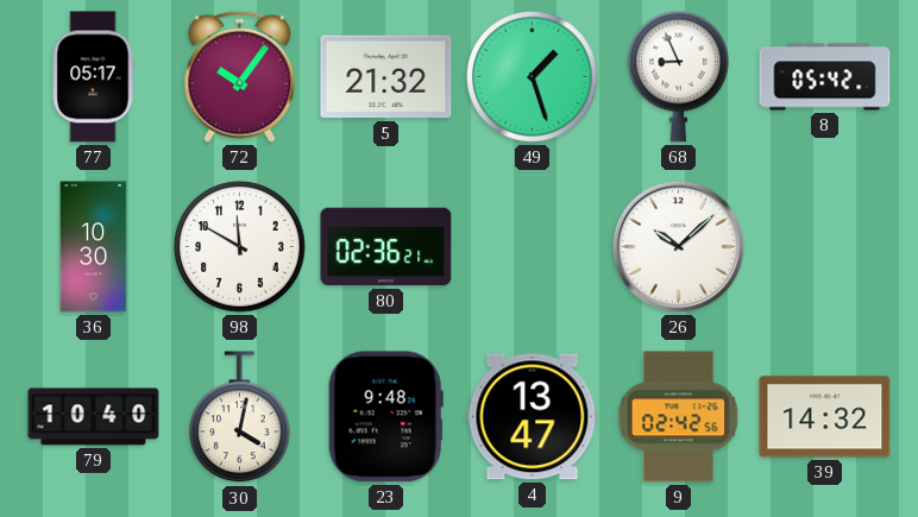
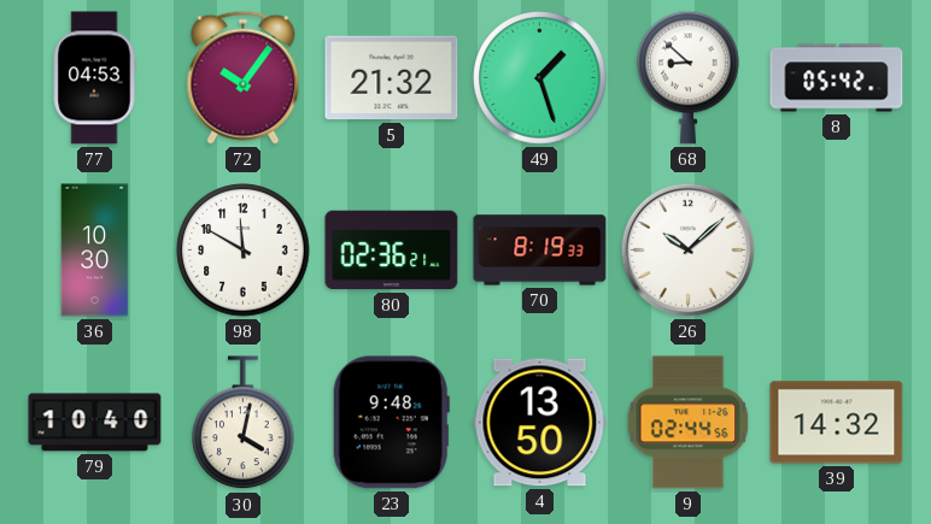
77: 05:17 -> 04:53
68: 8:56 -> 8:52
70: none -> 8:19
4: 13:47 -> 13:50
9: 02:42 -> 02:44
